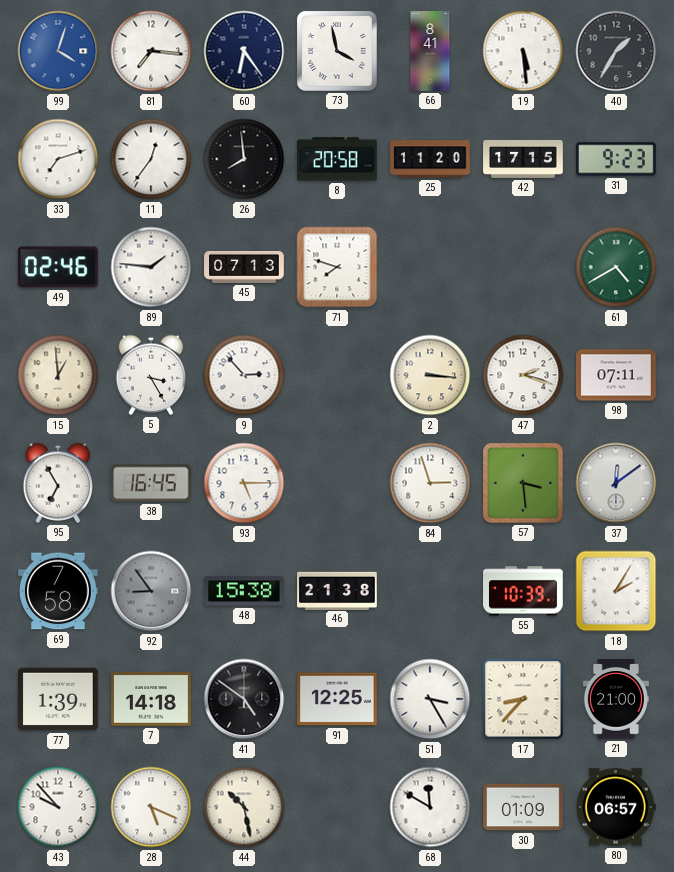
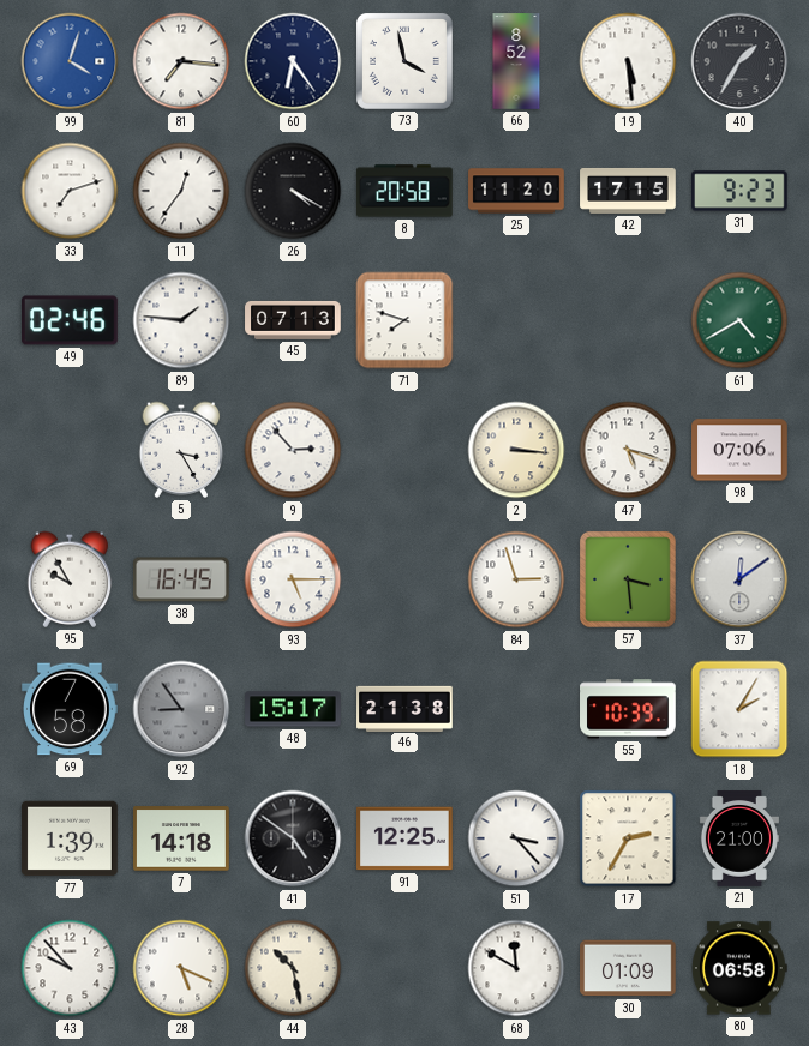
66: 8:41 -> 8:52
26: 7:59 -> 4:20
15: 12:59 -> none
47: 2:18 -> 5:18
98: 07:11 -> 07:06
95: 6:55 -> 9:55
48: 15:38 -> 15:17
51: 3:25 -> 3:23
17: 8:37 -> 2:35
80: 06:57 -> 06:58
